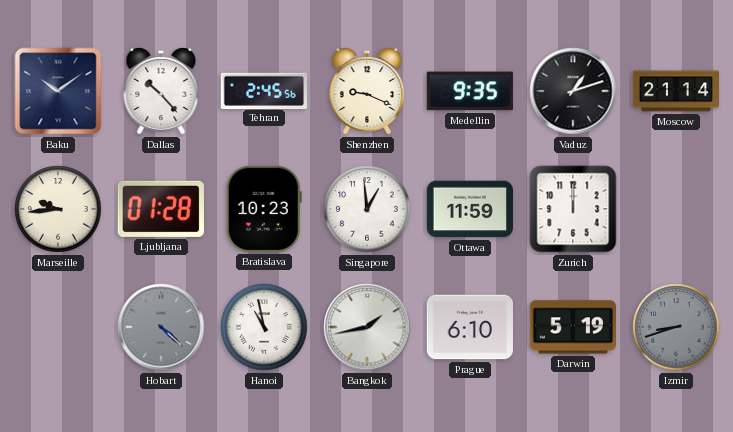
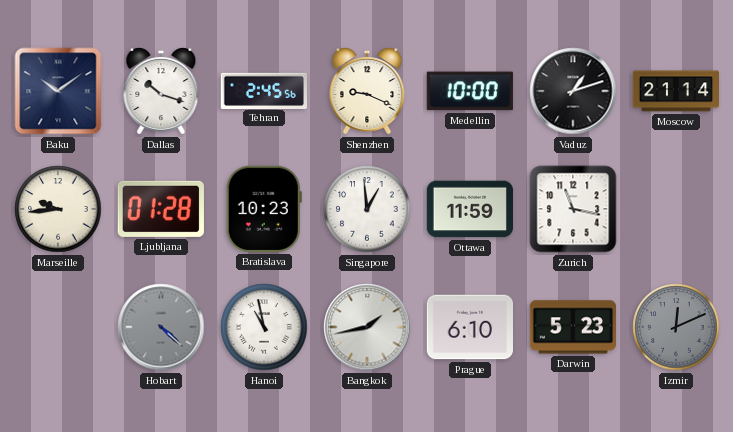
Dallas: 10:23 -> 10:18
Medellin: 9:35 -> 10:00
Zurich: 12:00 -> 11:17
Darwin: 5:19 -> 5:23
Izmir: 8:42 -> 12:11
